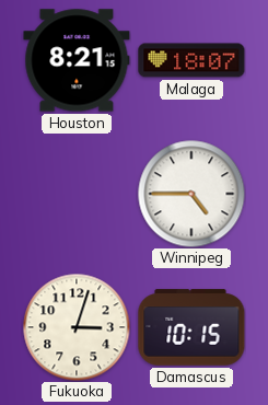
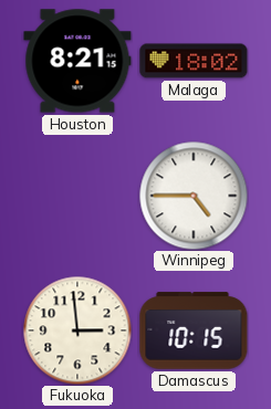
Malaga: 18:07 -> 18:02
Fukuoka: 3:03 -> 2:59
